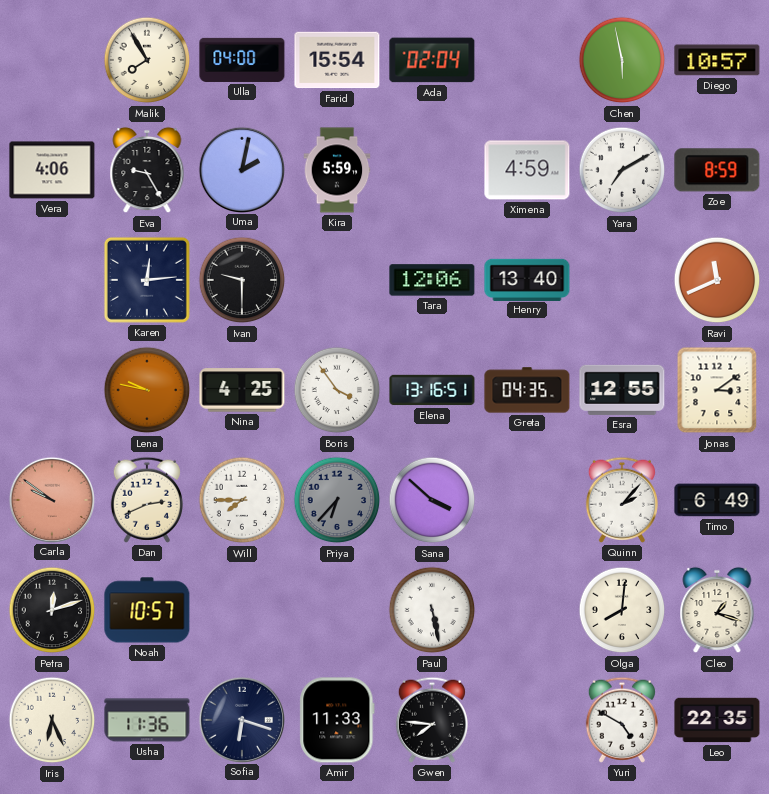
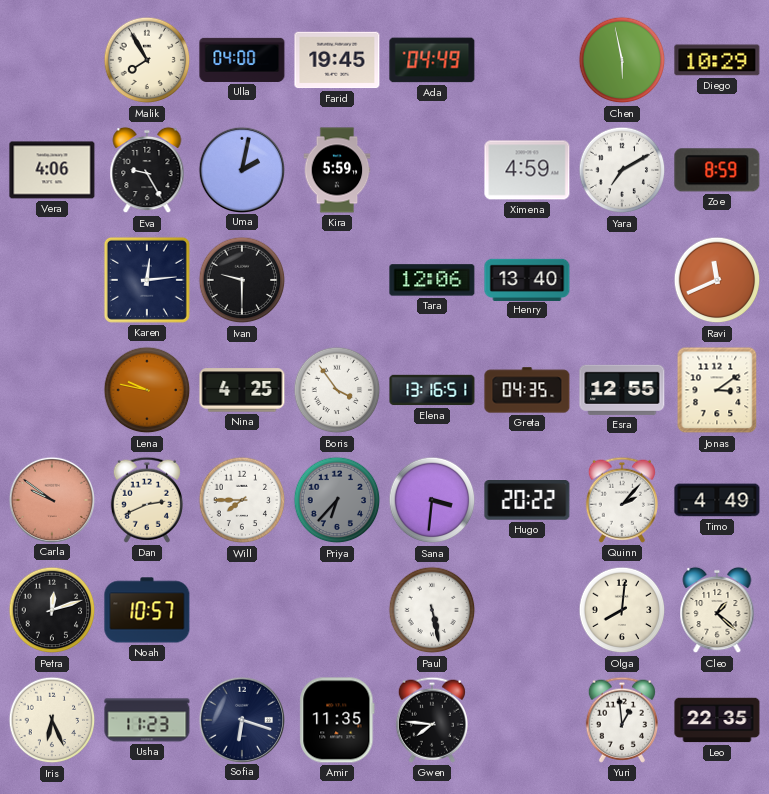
Farid: 15:54 -> 19:45
Ada: 02:04 -> 04:49
Diego: 10:57 -> 10:29
Sana: 3:52 -> 3:31
Hugo: none -> 20:22
Timo: 6:49 -> 4:49
Cleo: 1:18 -> 1:22
Usha: 11:36 -> 11:23
Amir: 11:33 -> 11:35
Yuri: 4:50 -> 12:59
